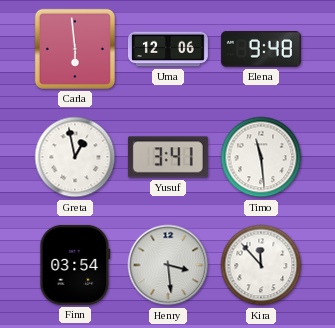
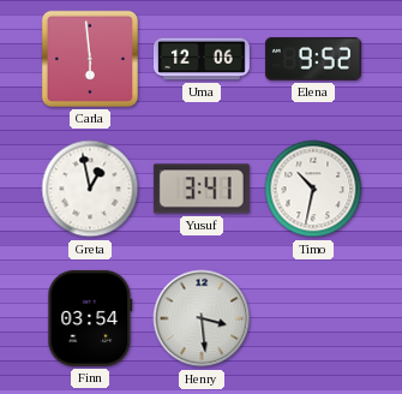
Elena: 9:48 -> 9:52
Timo: 11:29 -> 10:32
Kira: 11:53 -> none
